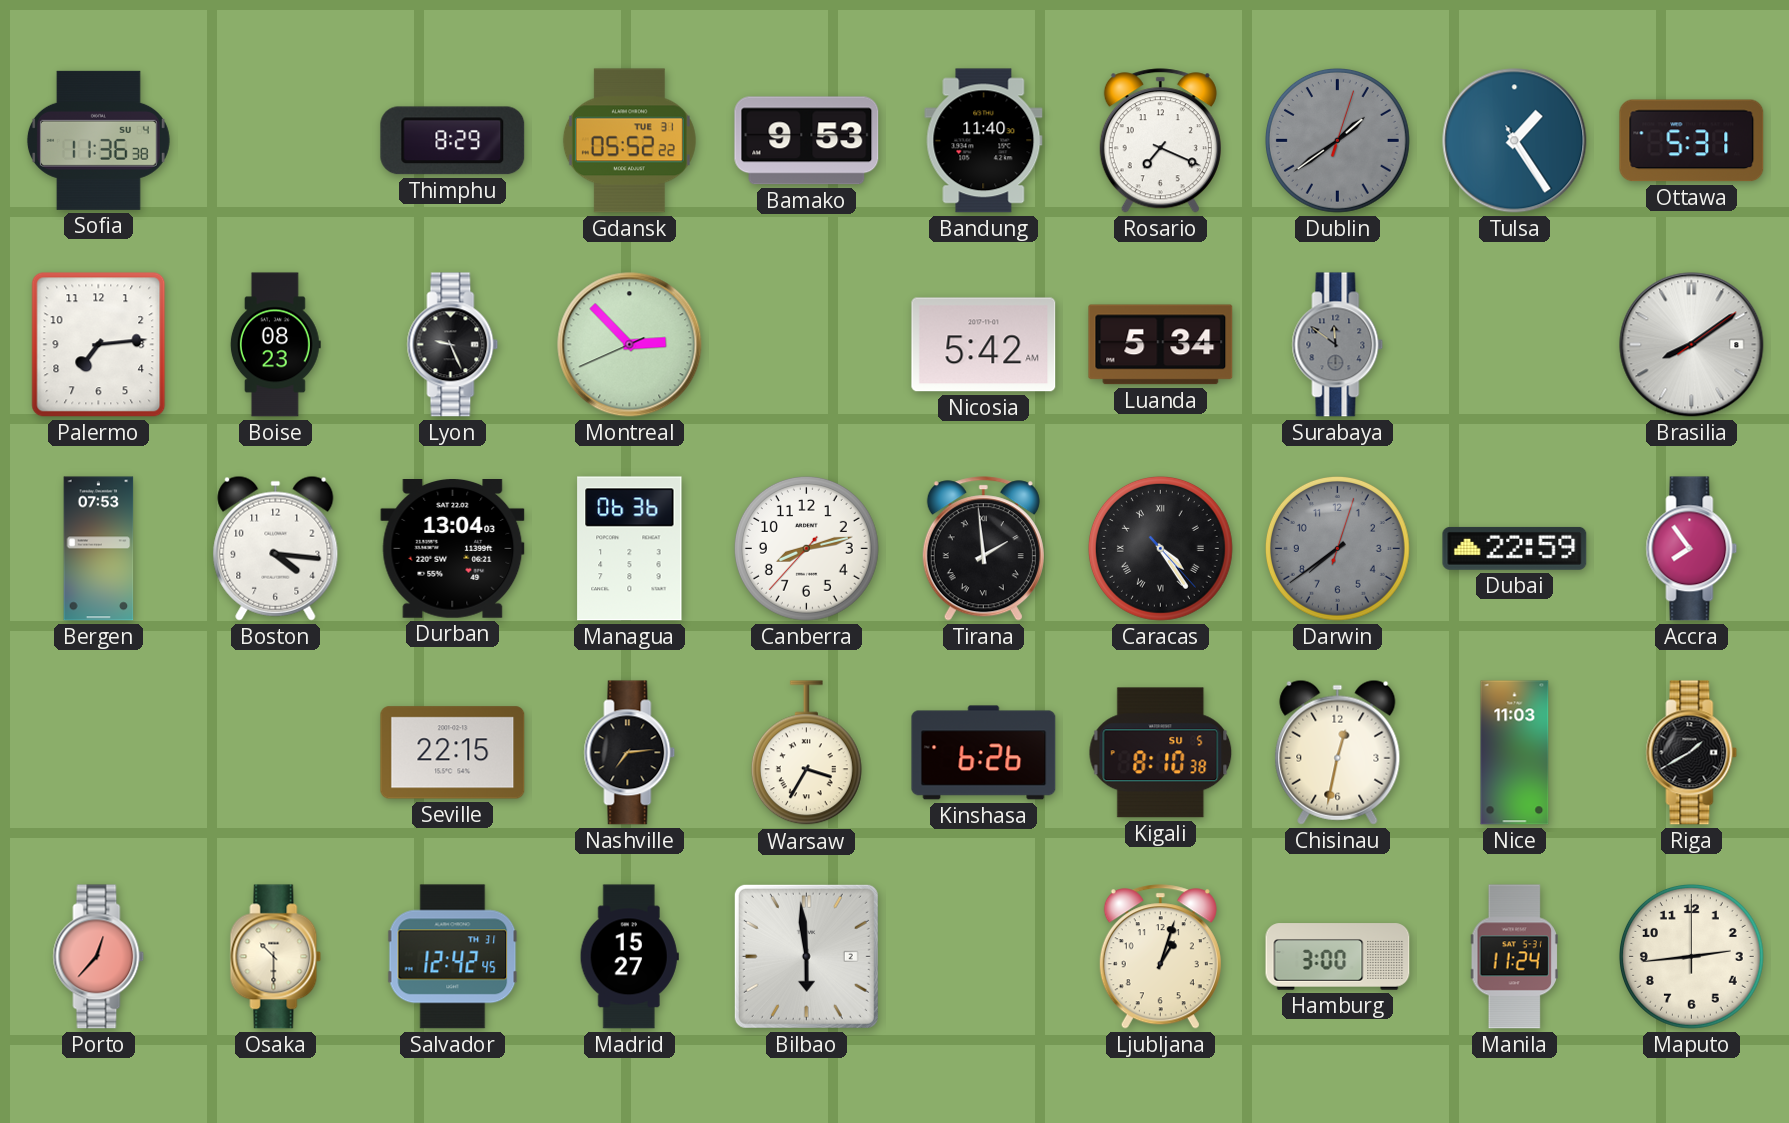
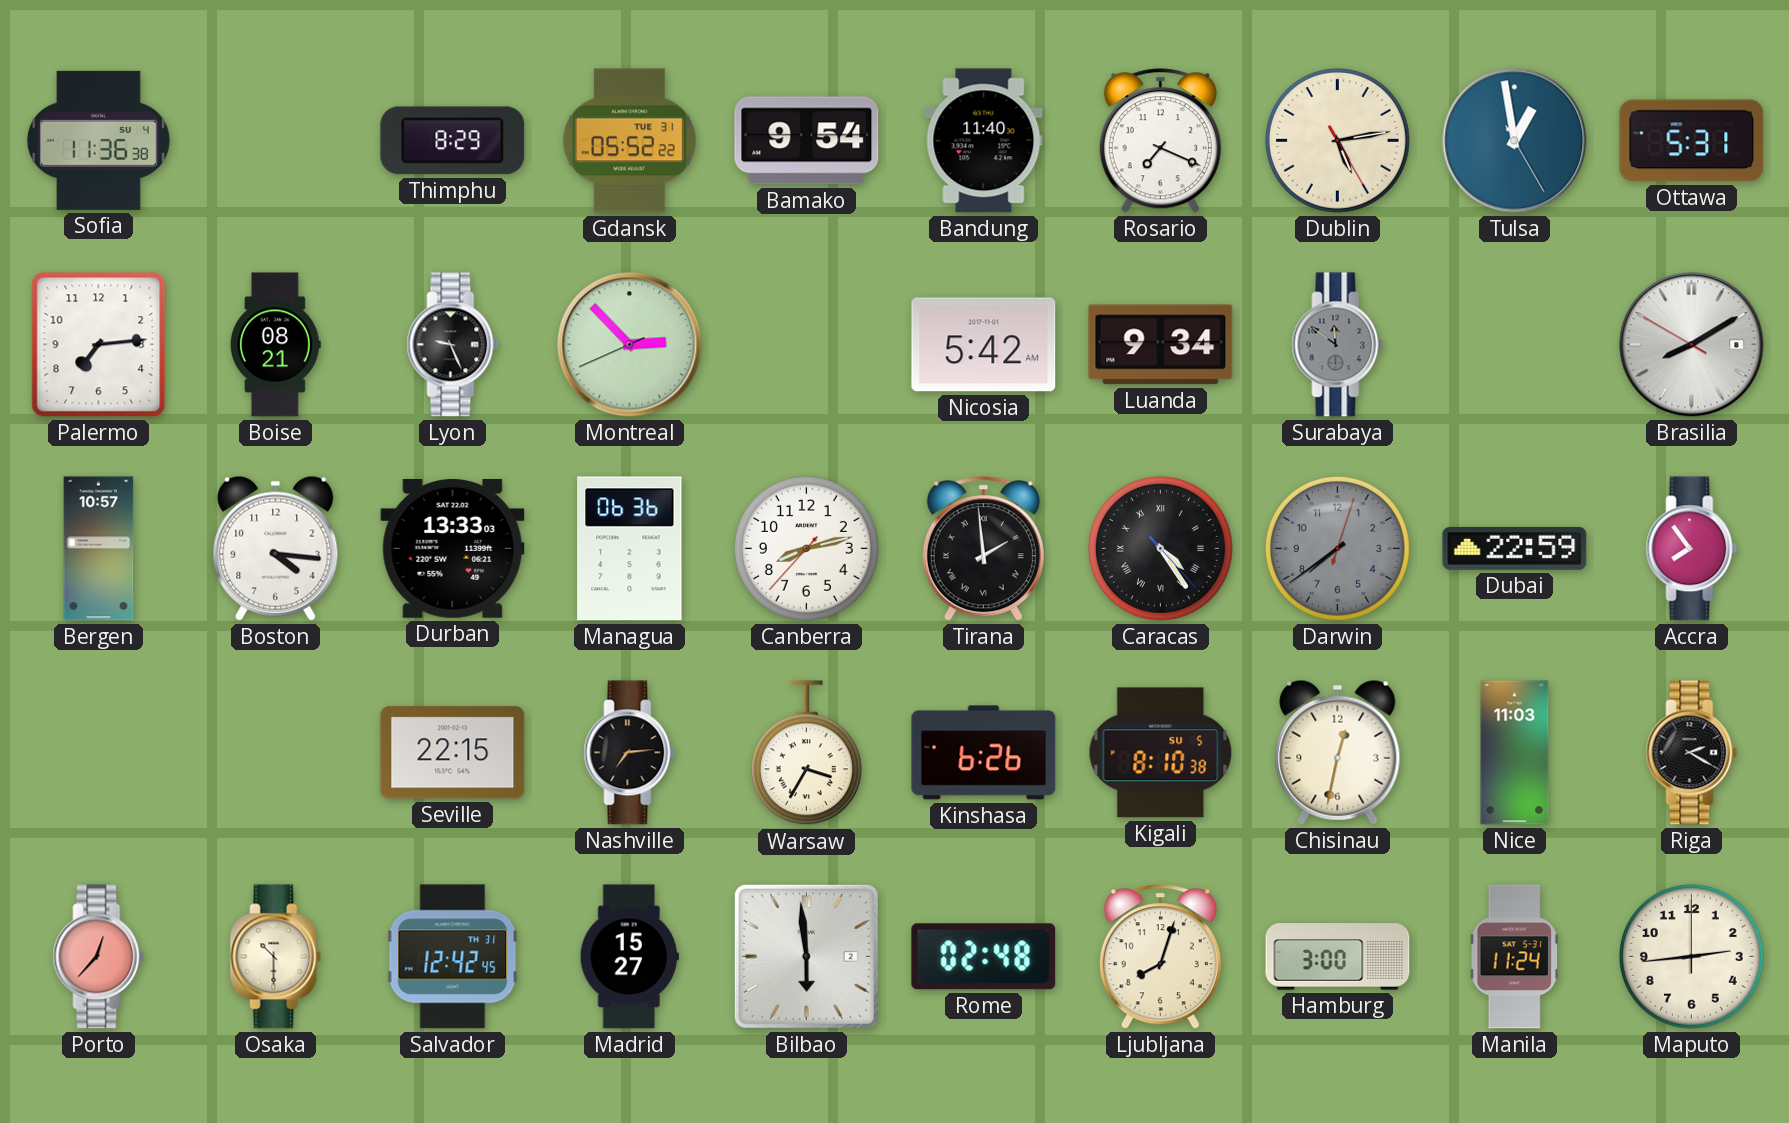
Bamako: 9:53 -> 9:54
Dublin: 1:39 -> 5:13
Dublin dial: grey -> cream
Tulsa: 1:24 -> 12:58
Boise: 08:23 -> 08:21
Luanda: 5:34 -> 9:34
Brasilia: 8:09:09 -> 8:09:50
Bergen: 07:53 -> 10:57
Durban: 13:04 -> 13:33
Riga: 1:40 -> 2:20
Rome: none -> 02:48
Ljubljana: 1:03 -> 8:03
